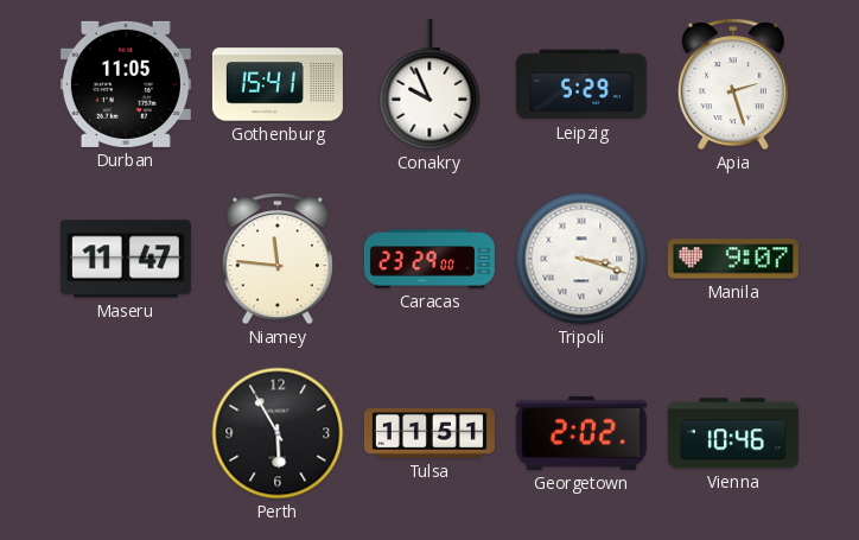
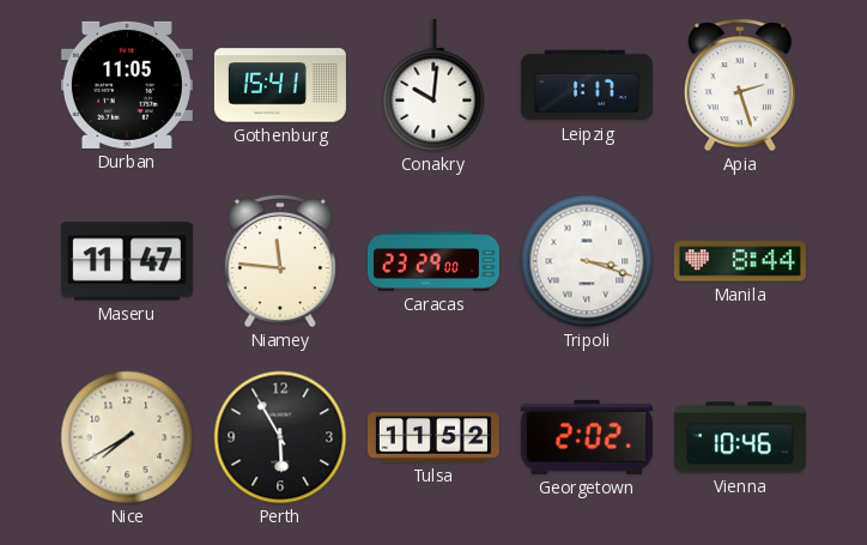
Conakry: 9:56 -> 10:01
Leipzig: 5:29 -> 1:17
Manila: 9:07 -> 8:44
Nice: none -> 7:40
Tulsa: 11:51 -> 11:52
